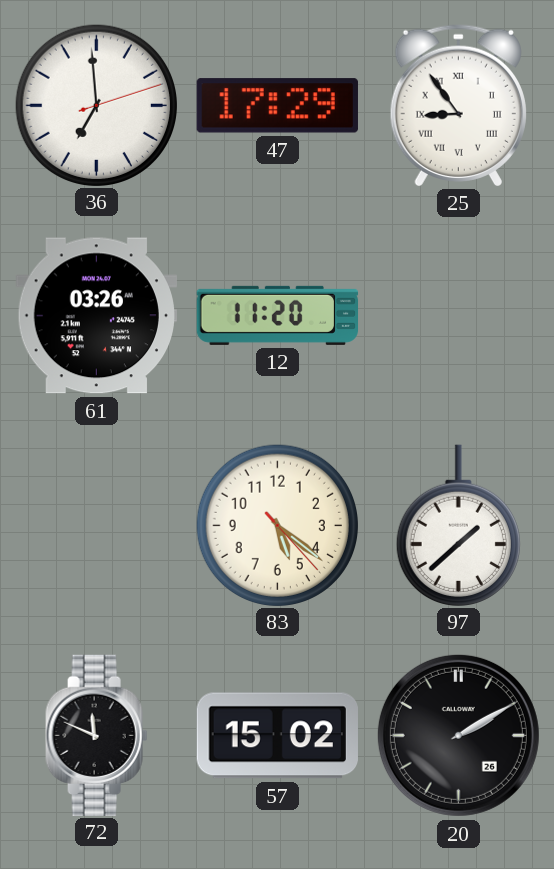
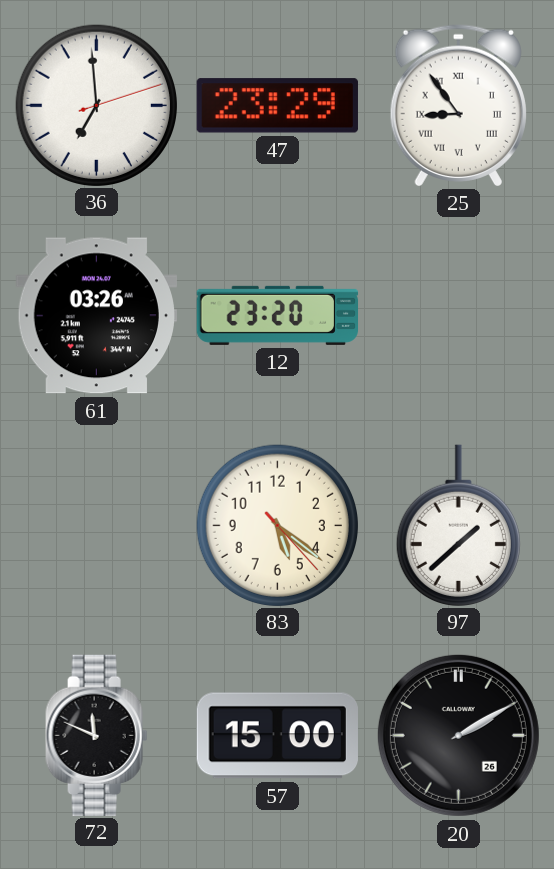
47: 17:29 -> 23:29
12: 11:20 -> 23:20
57: 15:02 -> 15:00
